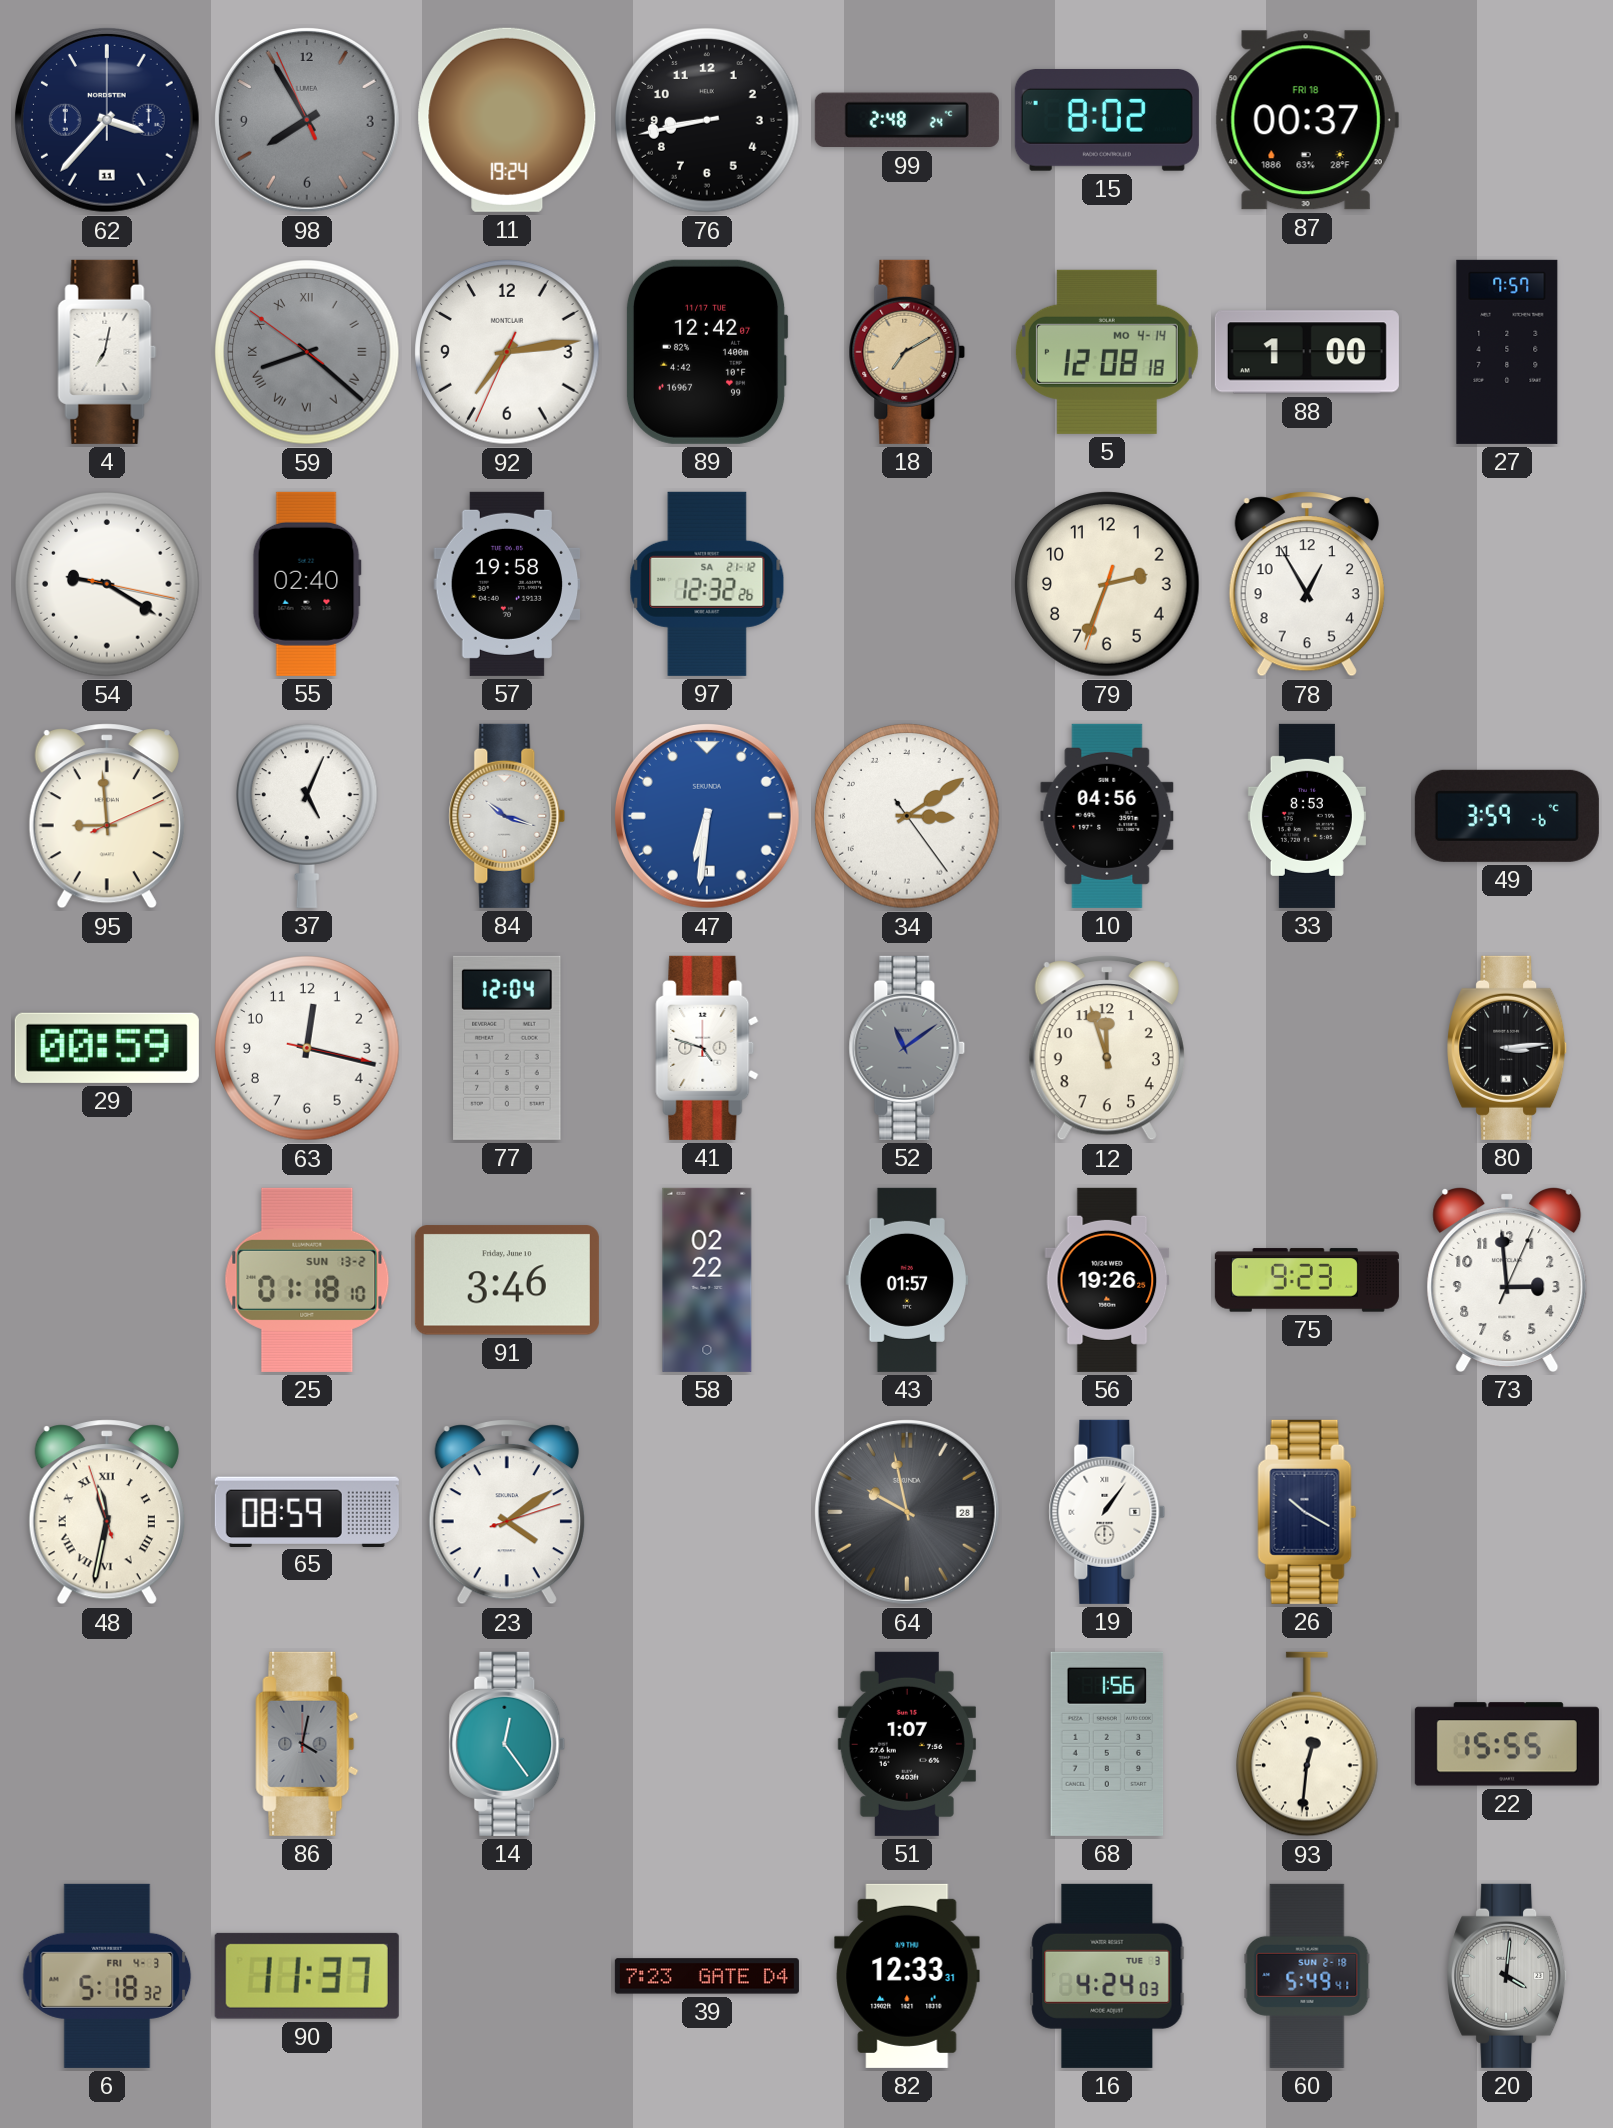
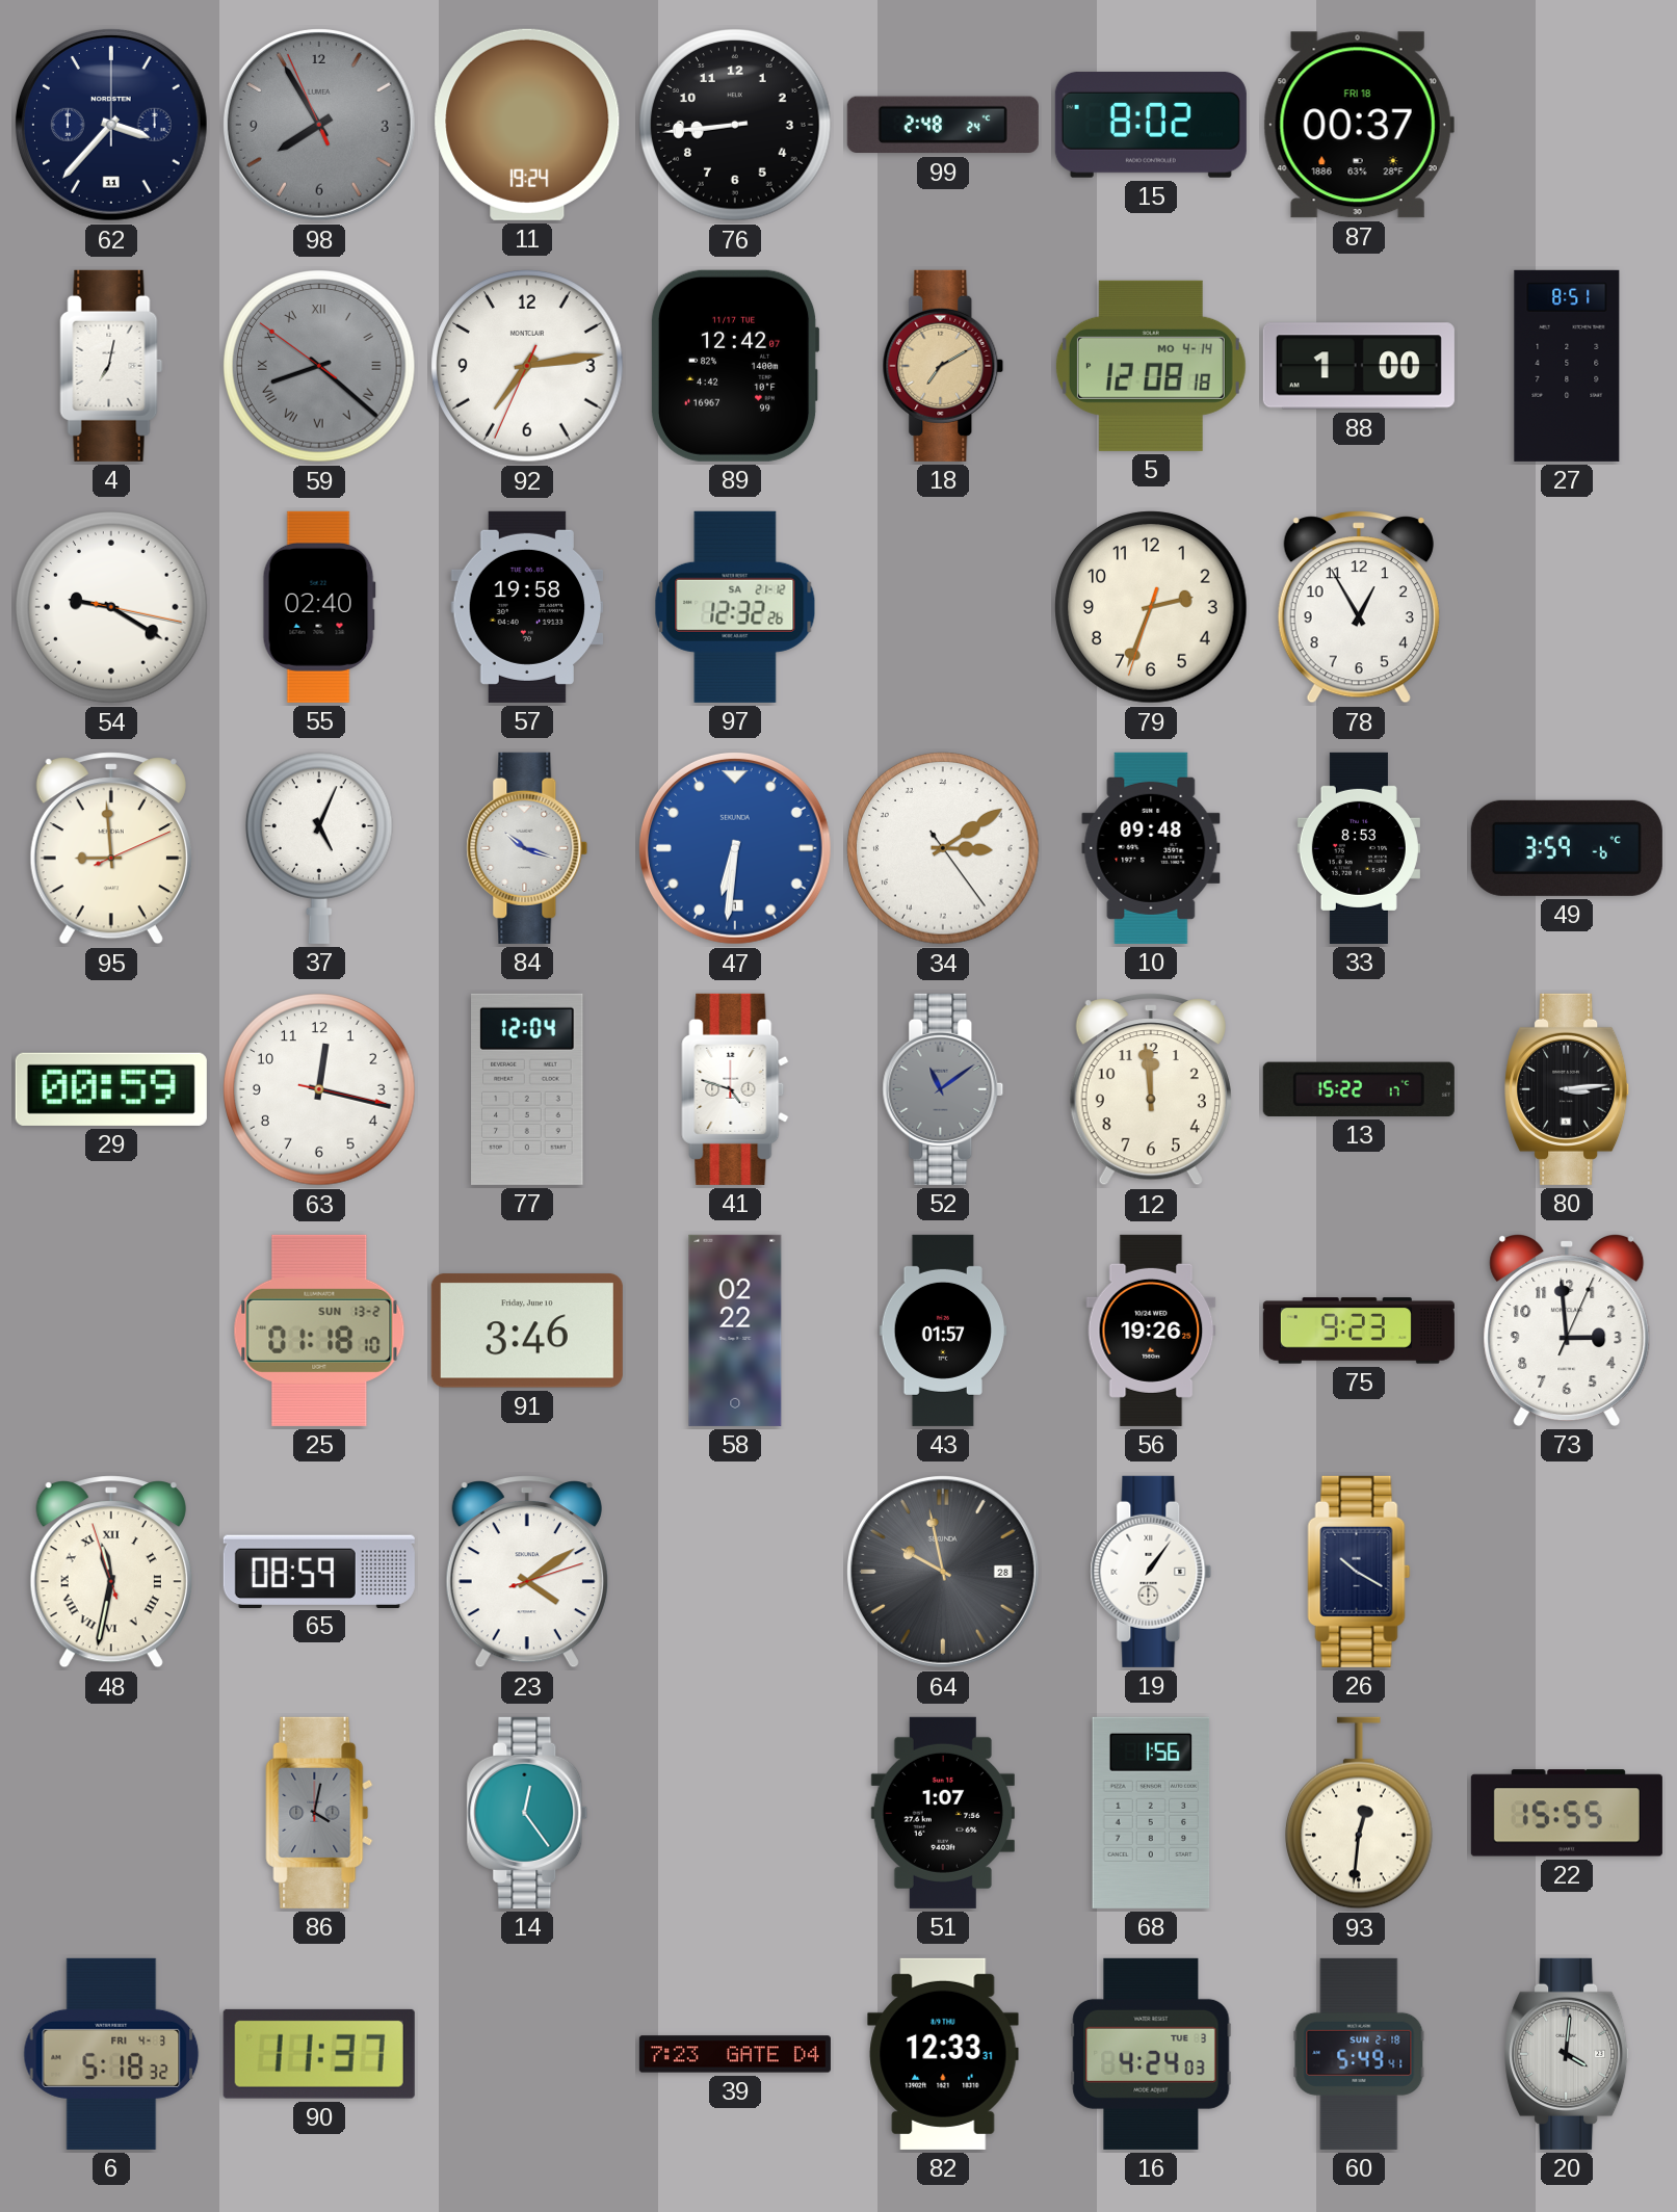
76: 8:43 -> 8:44
27: 7:57 -> 8:51
10: 04:56 -> 09:48
12: 11:57 -> 11:59
13: none -> 15:22
